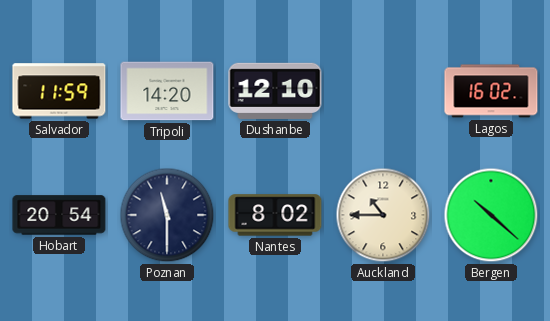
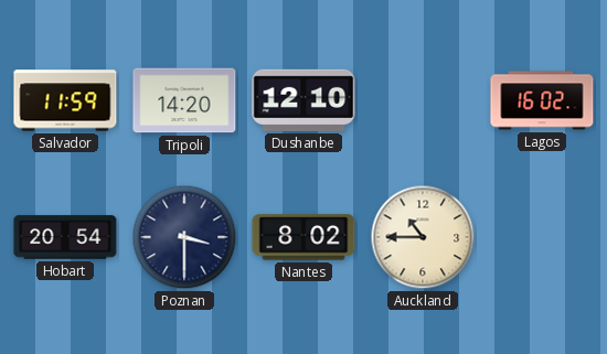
Poznan: 11:30 -> 3:30
Bergen: 10:22 -> none
